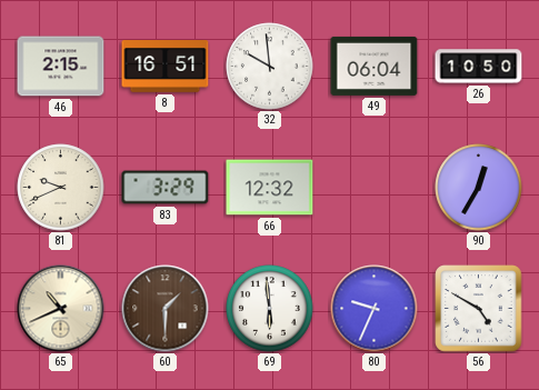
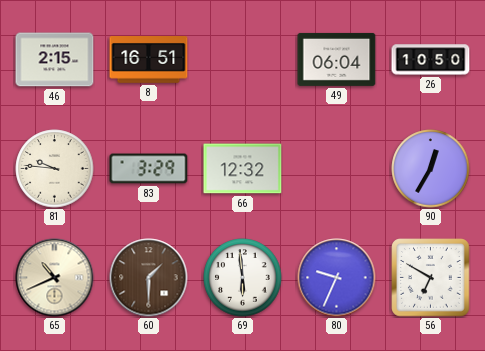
32: 9:59 -> none
81: 9:41 -> 9:46
56: 4:50 -> 6:50
